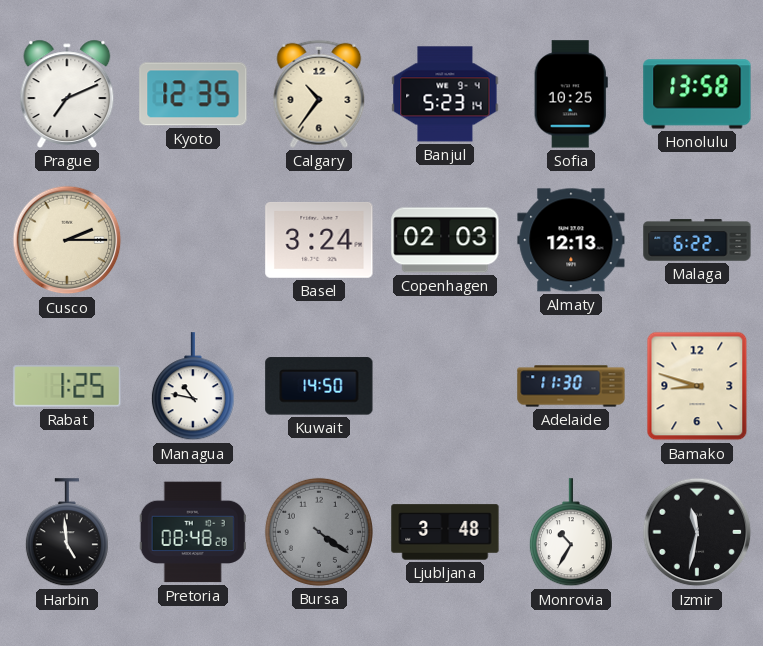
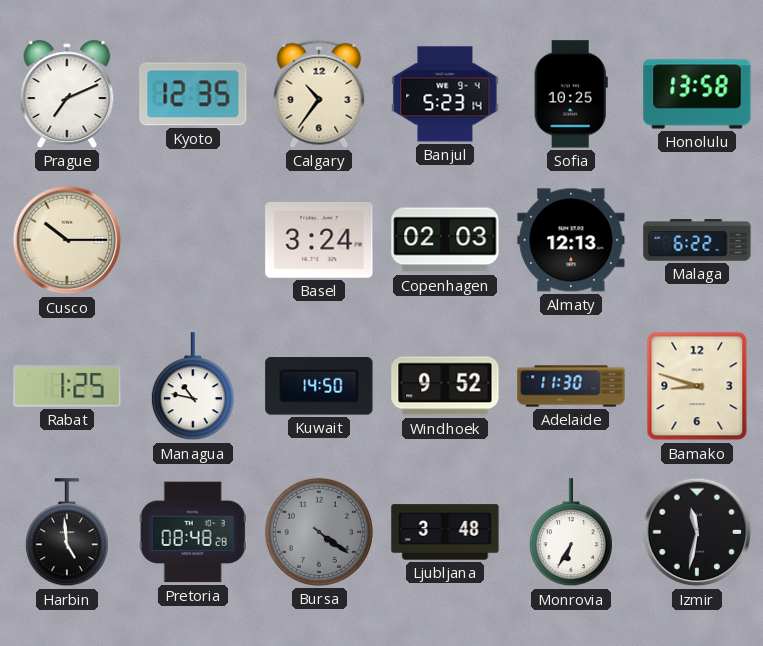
Cusco: 2:15 -> 10:15
Windhoek: none -> 9:52
Monrovia: 10:35 -> 6:35
